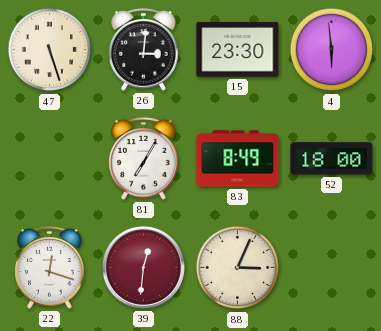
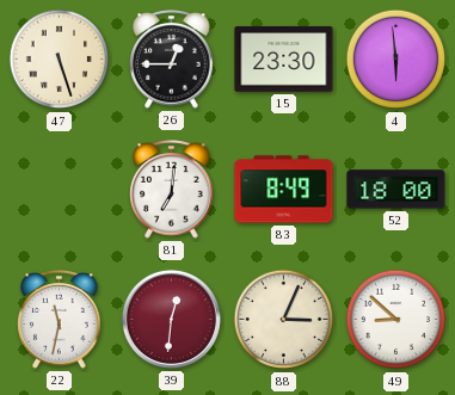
26: 3:01 -> 12:45
81: 7:05 -> 7:01
22: 12:18 -> 11:32
49: none -> 8:52
